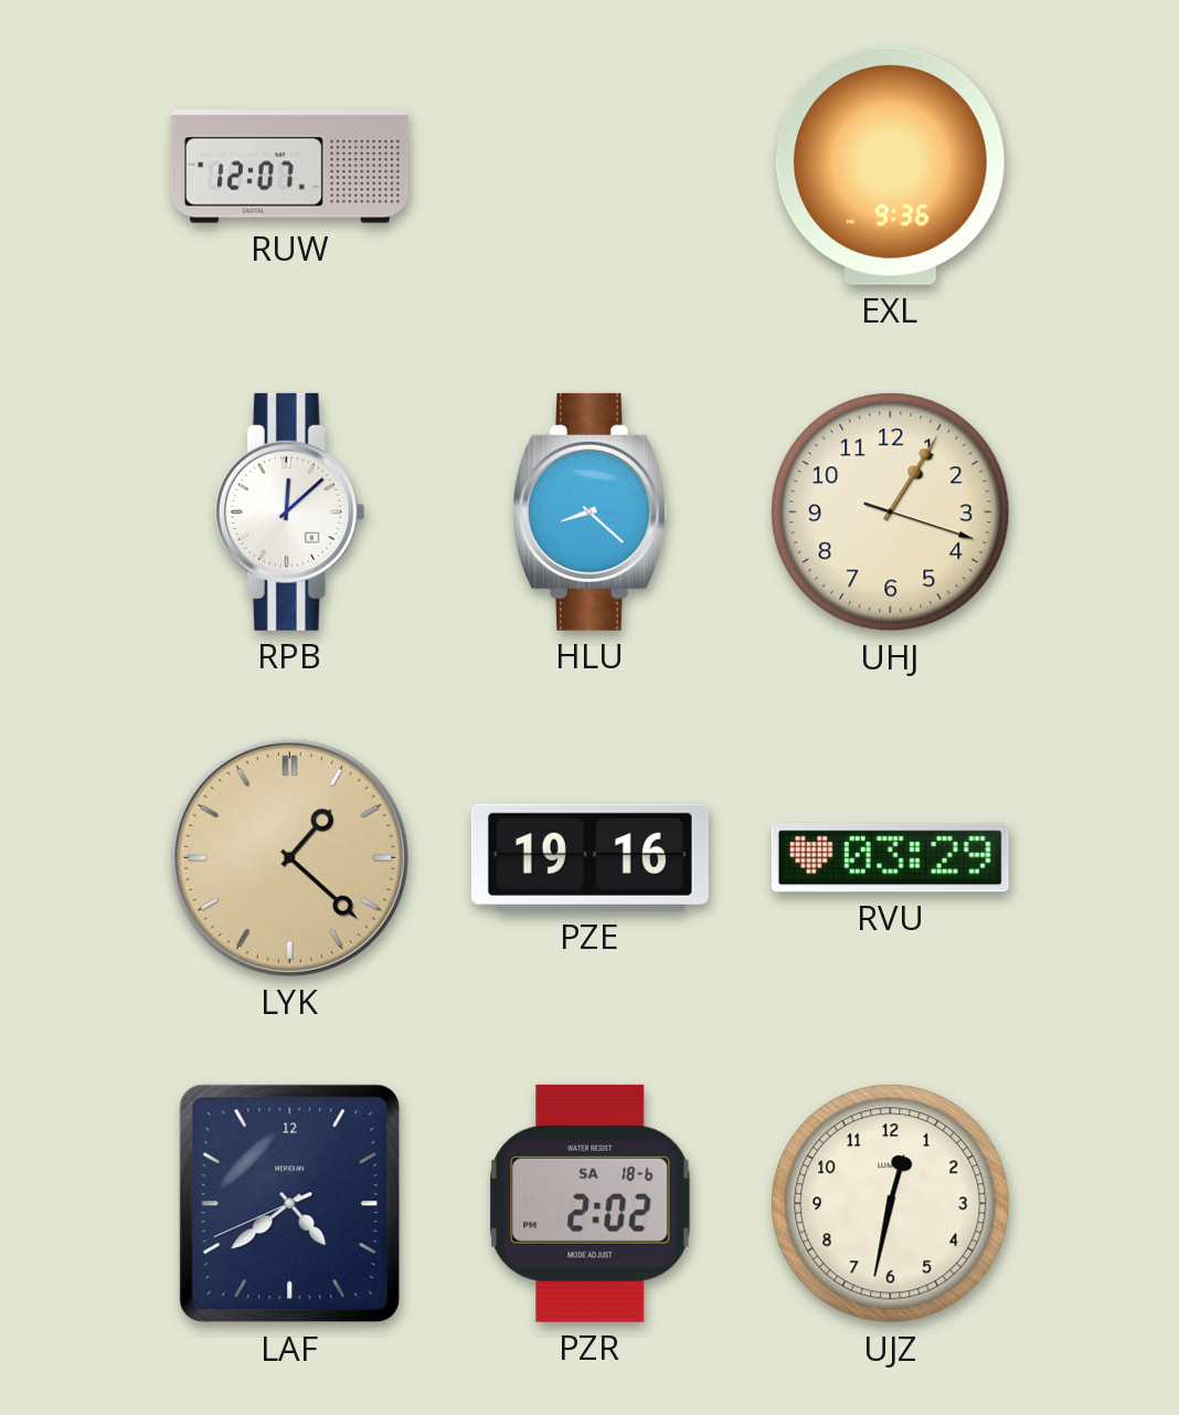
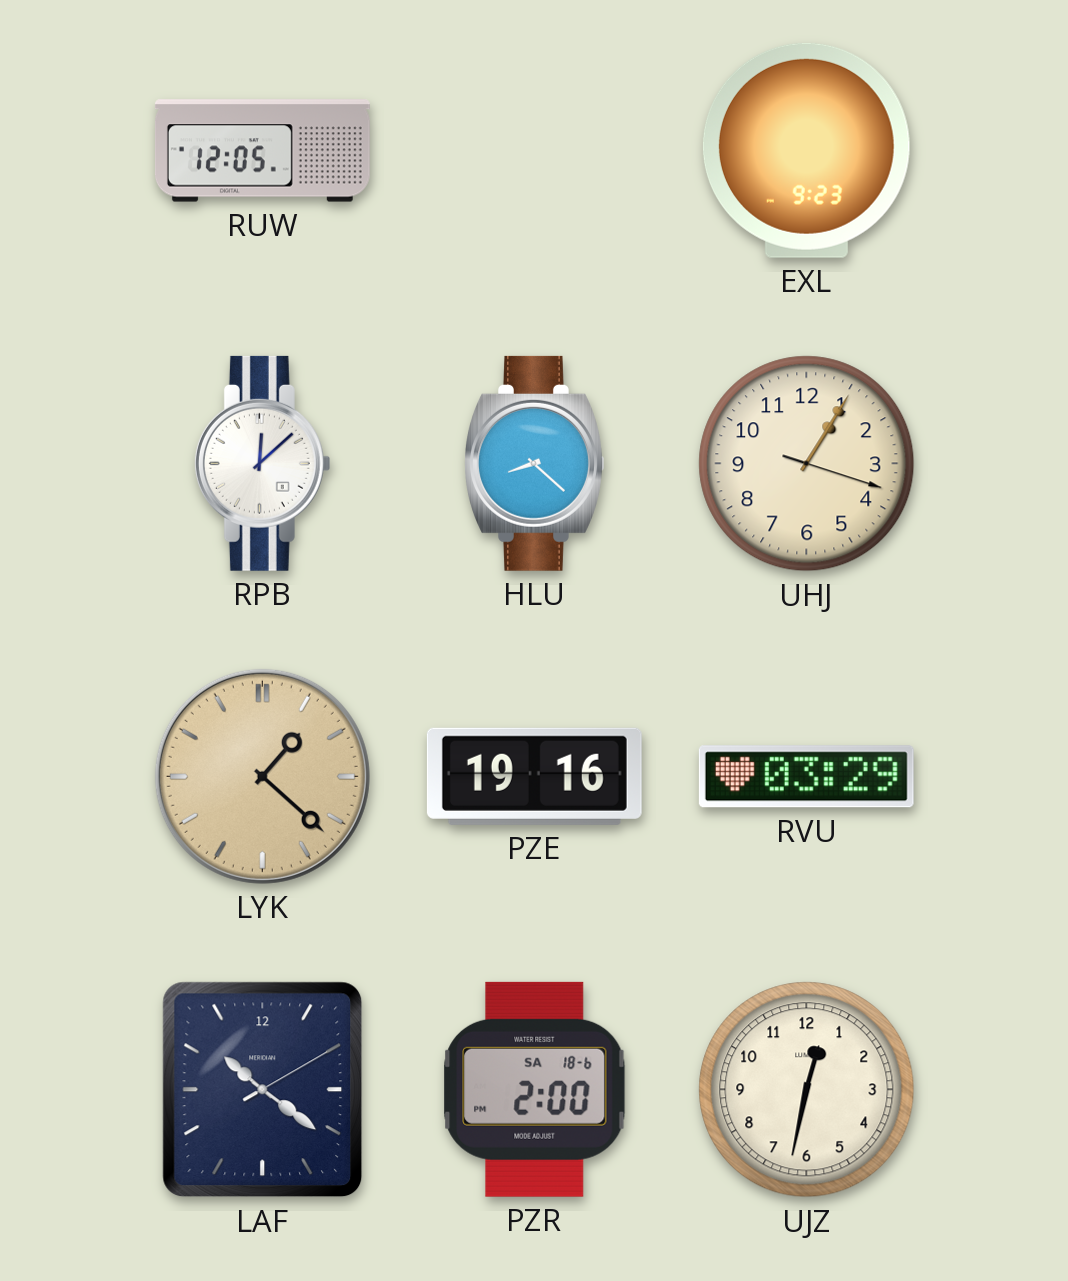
RUW: 12:07 -> 12:05
EXL: 9:36 -> 9:23
LAF: 4:38 -> 10:21
PZR: 2:02 -> 2:00
